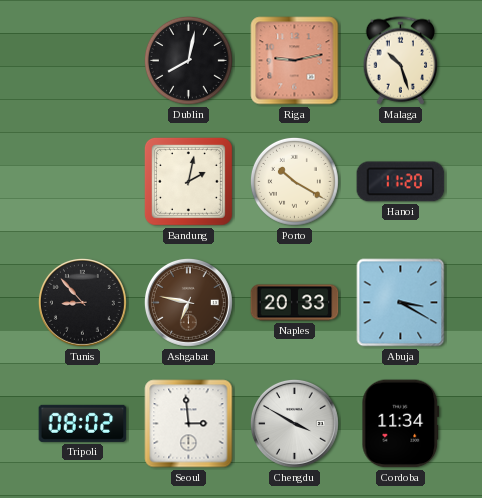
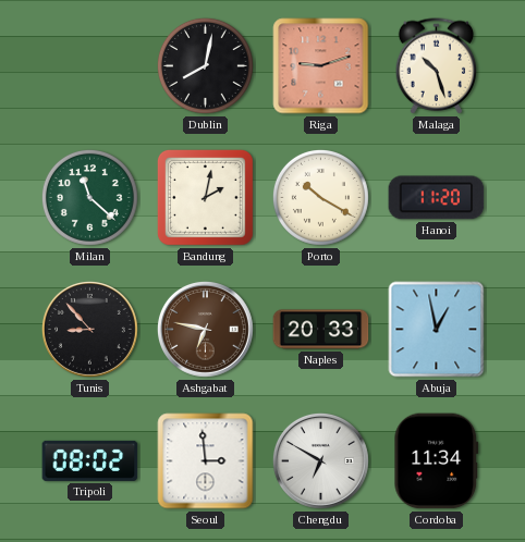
Riga: 9:13 -> 9:12
Milan: none -> 11:22
Abuja: 3:20 -> 12:58
Chengdu: 3:50 -> 6:50
